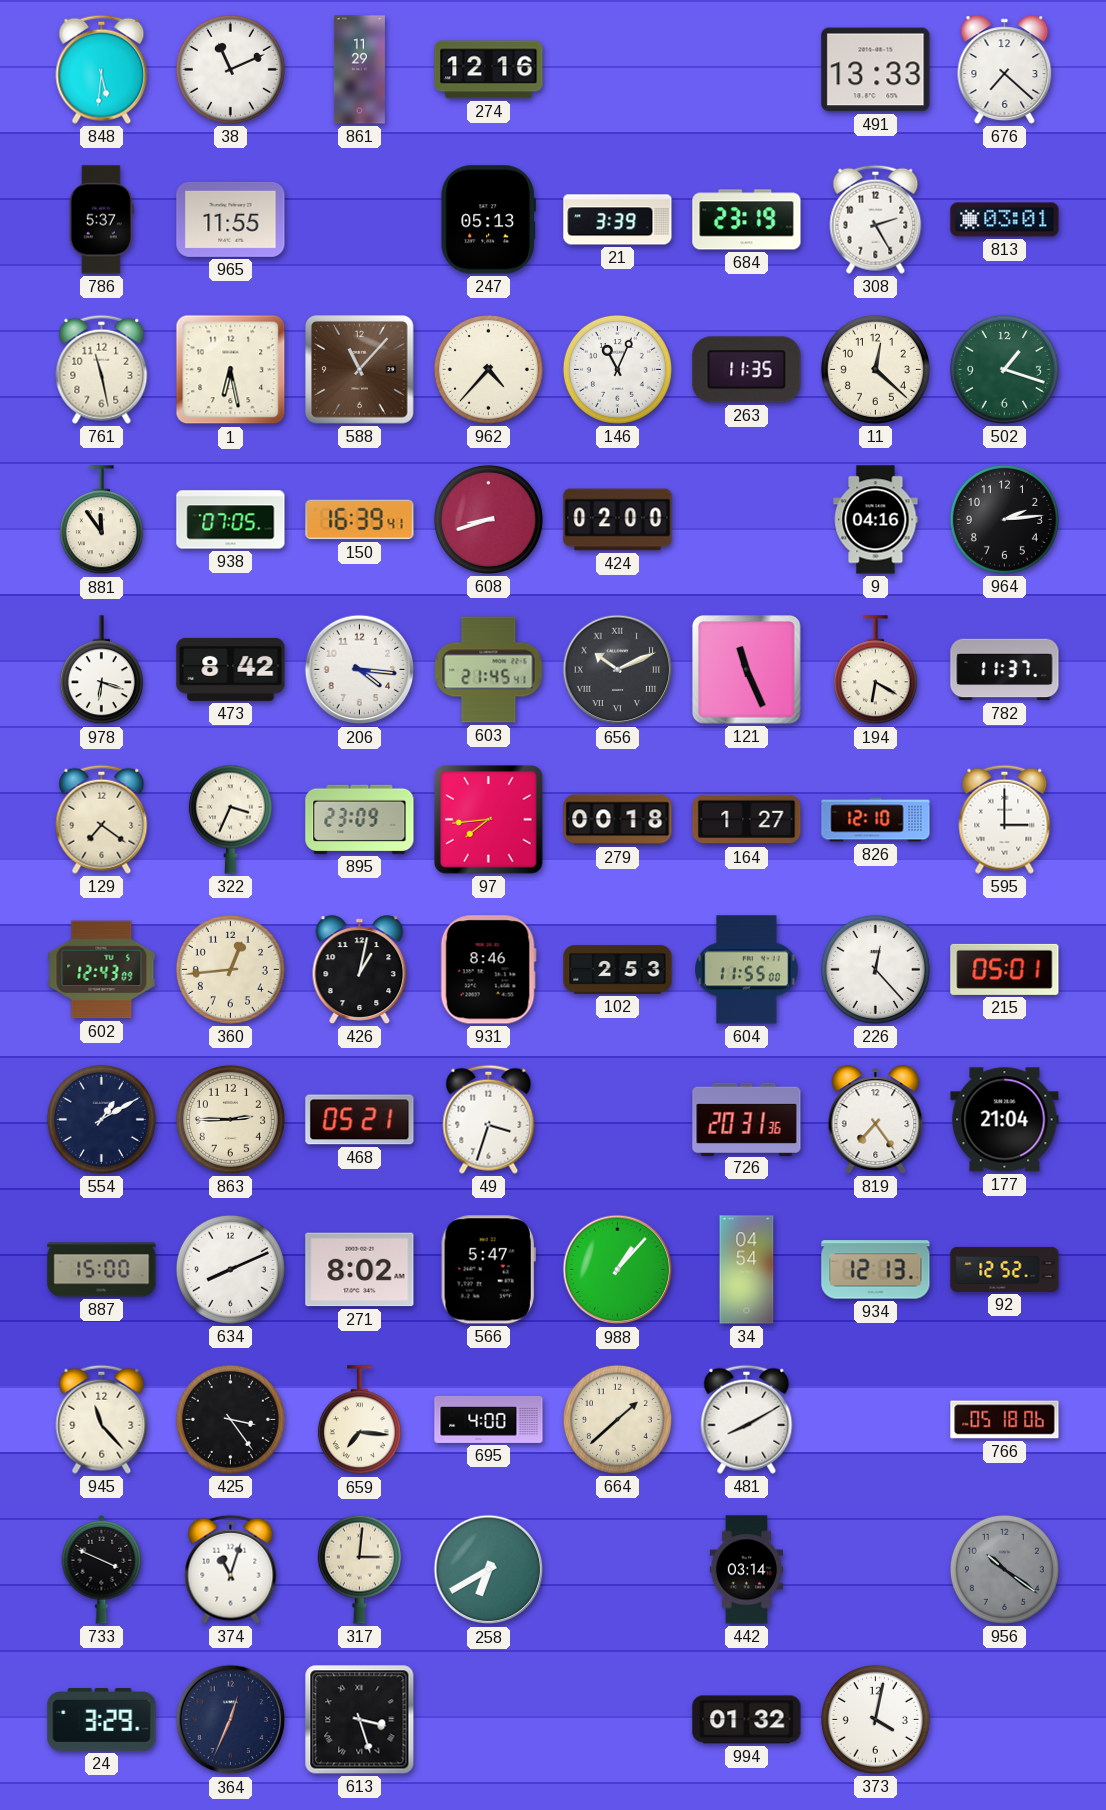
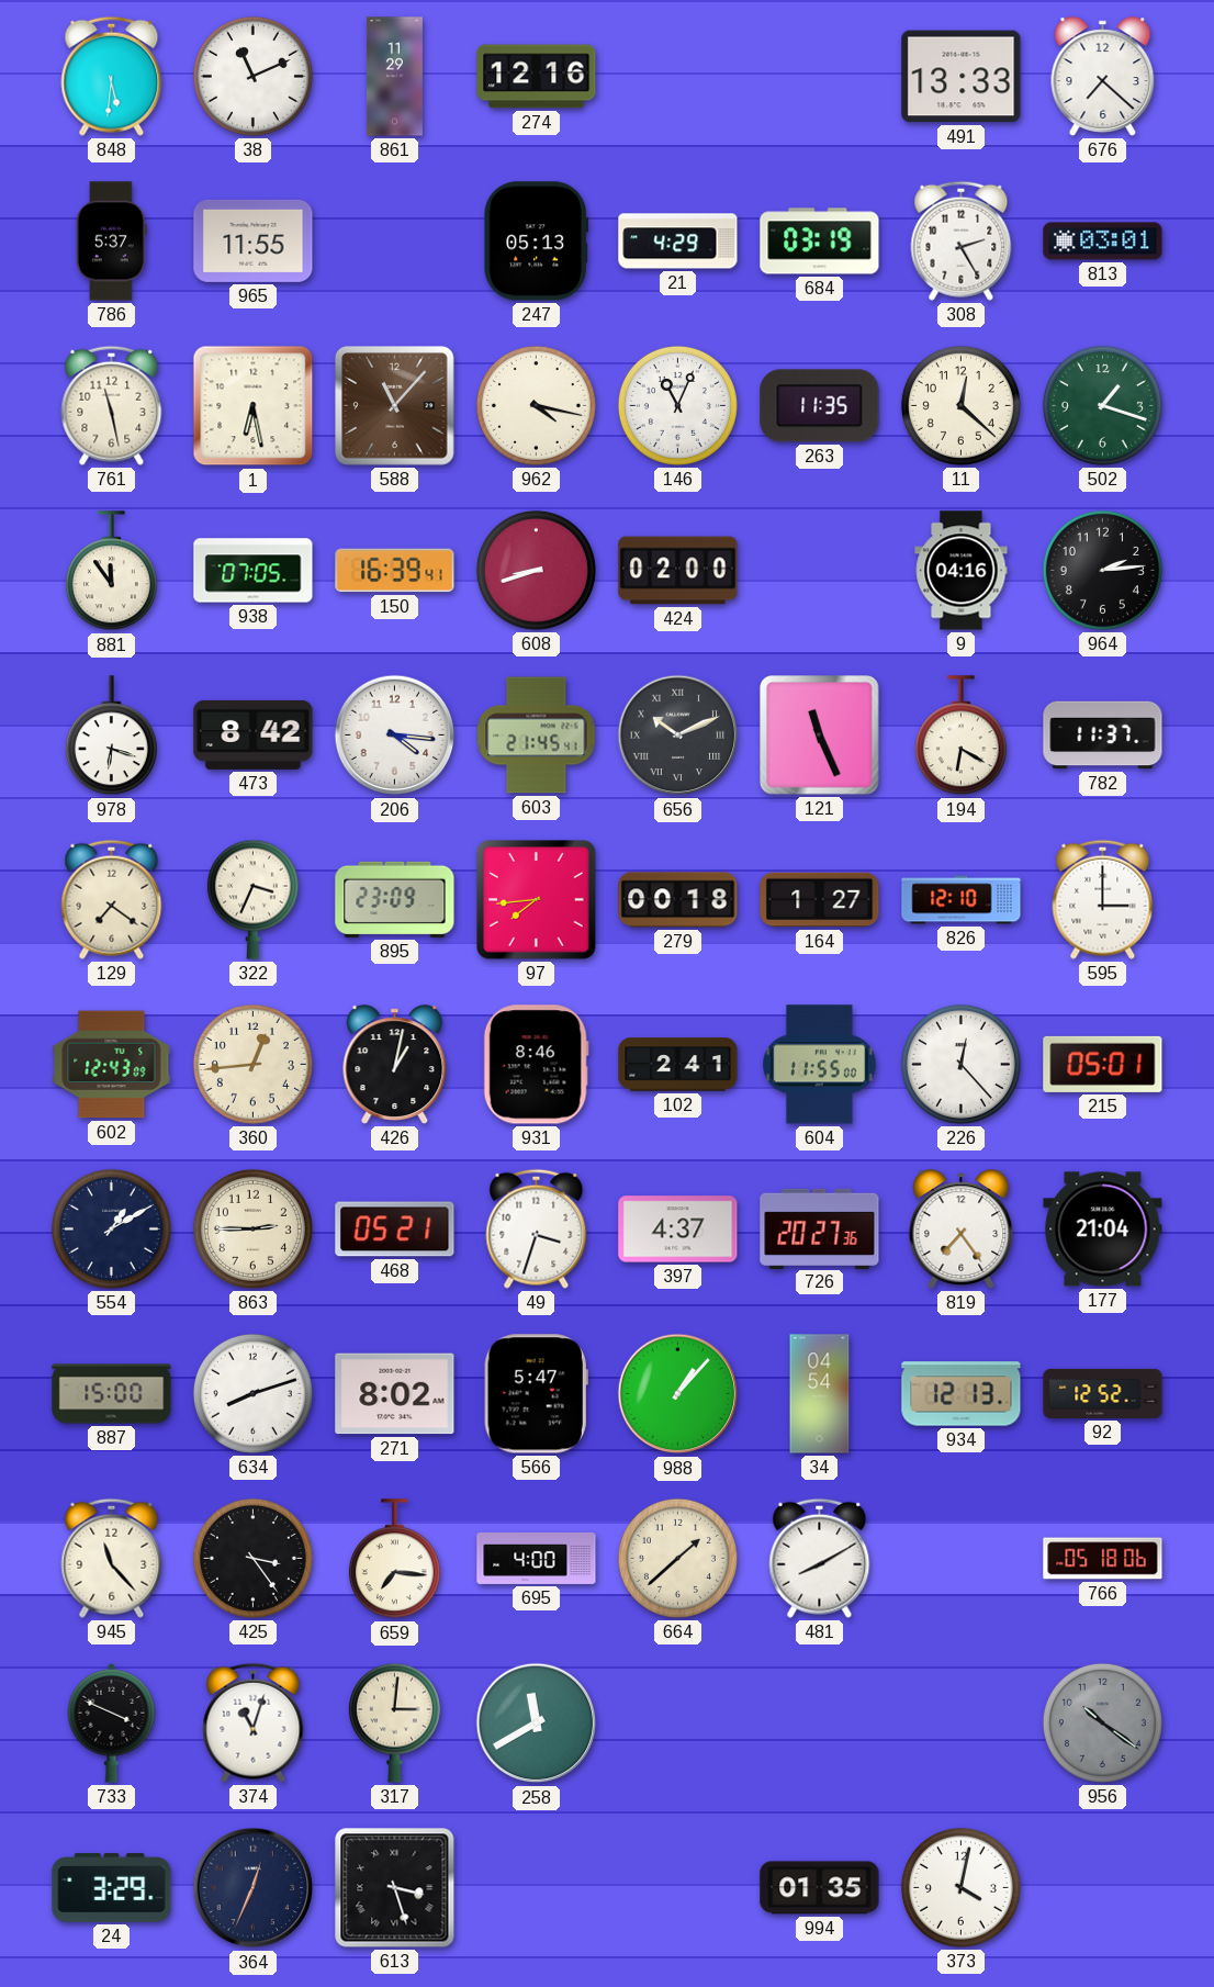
21: 3:39 -> 4:29
684: 23:19 -> 03:19
962: 4:37 -> 4:17
102: 2:53 -> 2:41
397: none -> 4:37
726: 20:31 -> 20:27
634: 8:11 -> 8:12
258: 6:40 -> 11:40
442: 03:14 -> none
994: 01:32 -> 01:35
